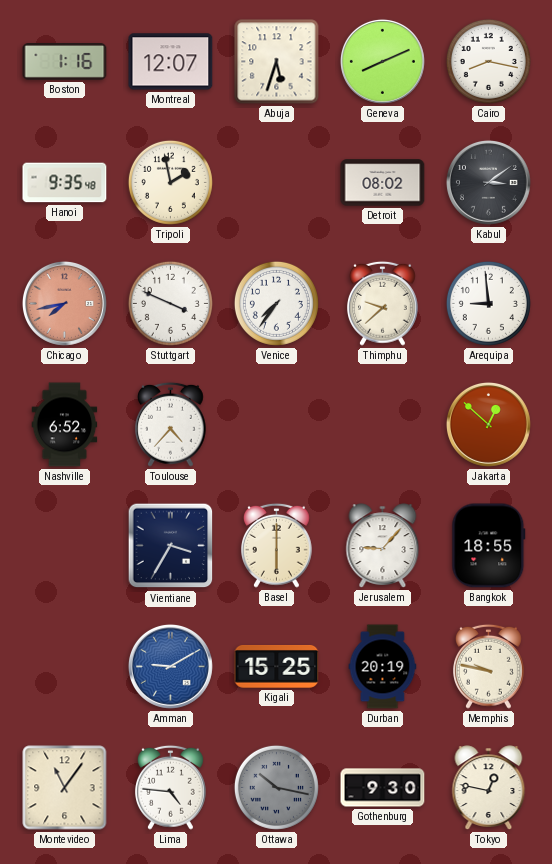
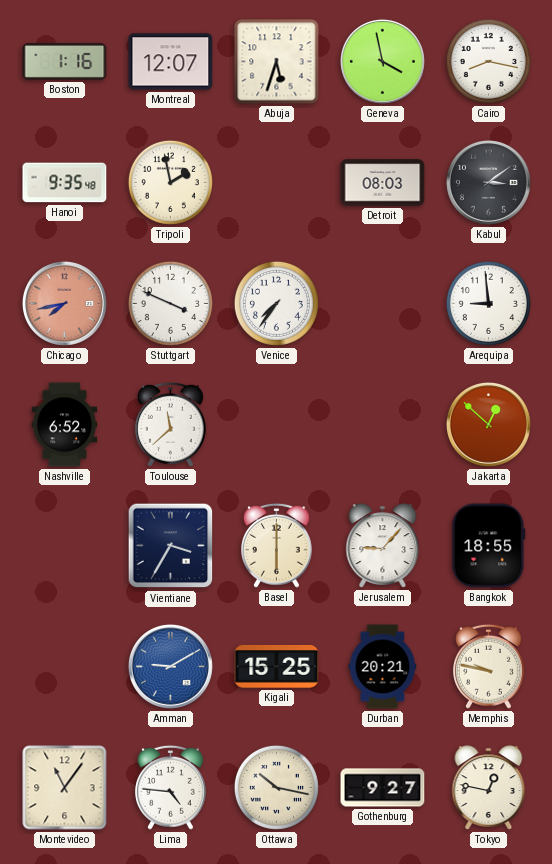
Geneva: 8:11 -> 3:58
Detroit: 08:02 -> 08:03
Thimphu: 9:38 -> none
Toulouse: 4:37 -> 11:38
Durban: 20:19 -> 20:21
Ottawa dial: grey -> cream
Gothenburg: 9:30 -> 9:27
